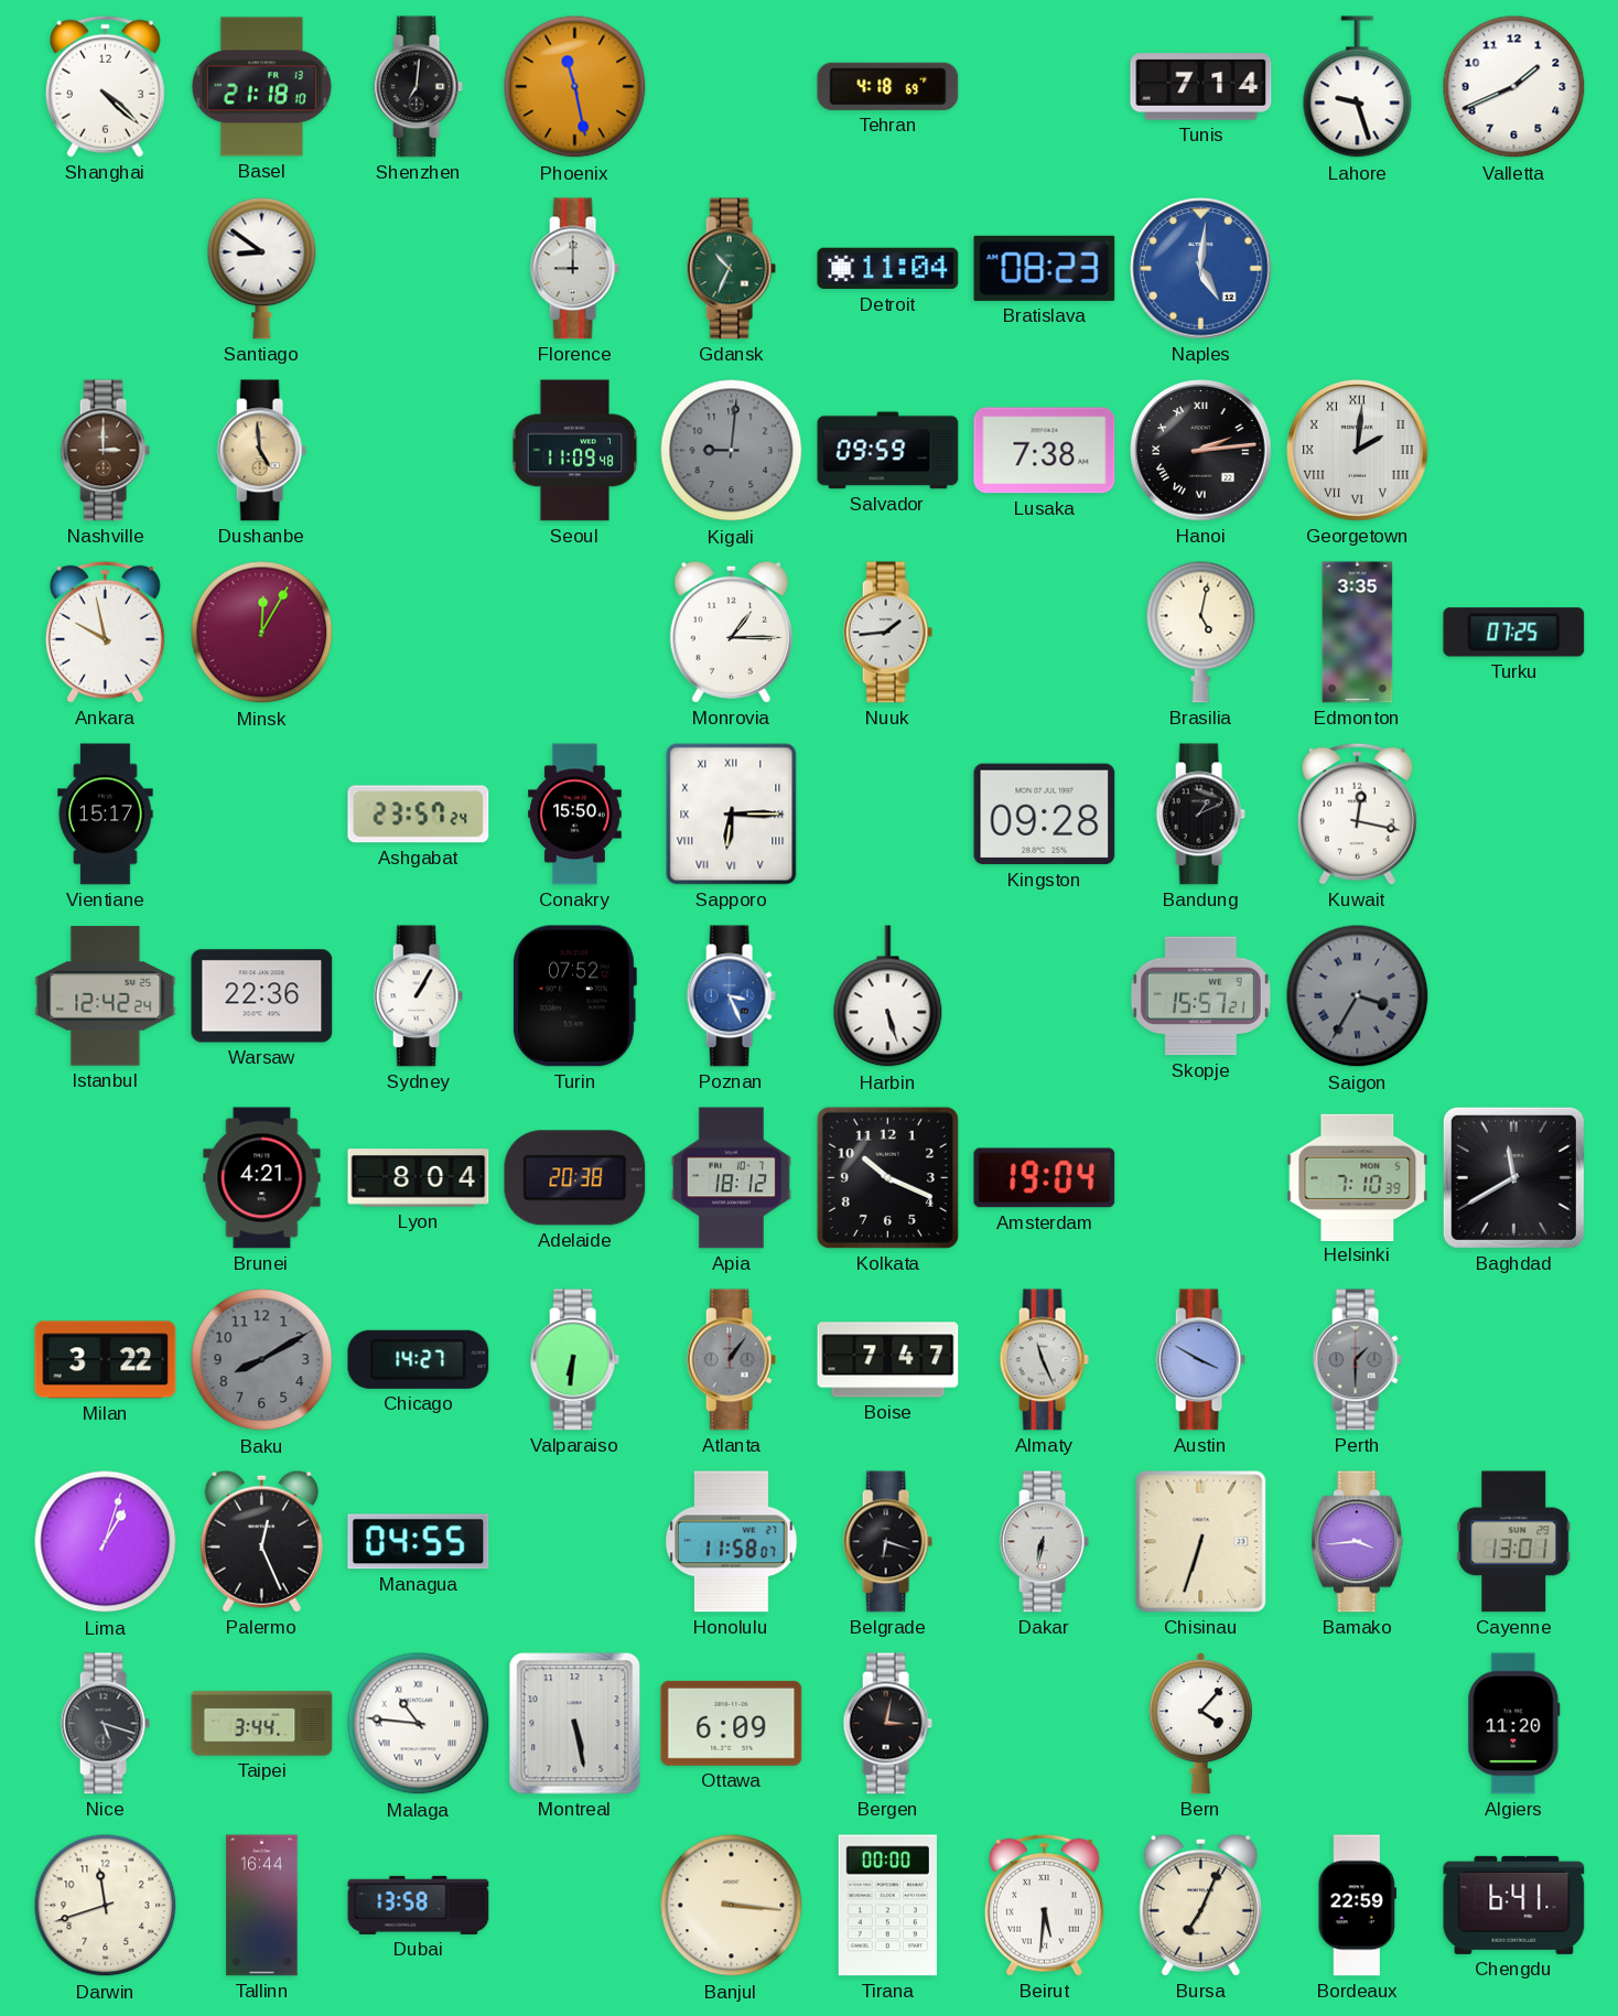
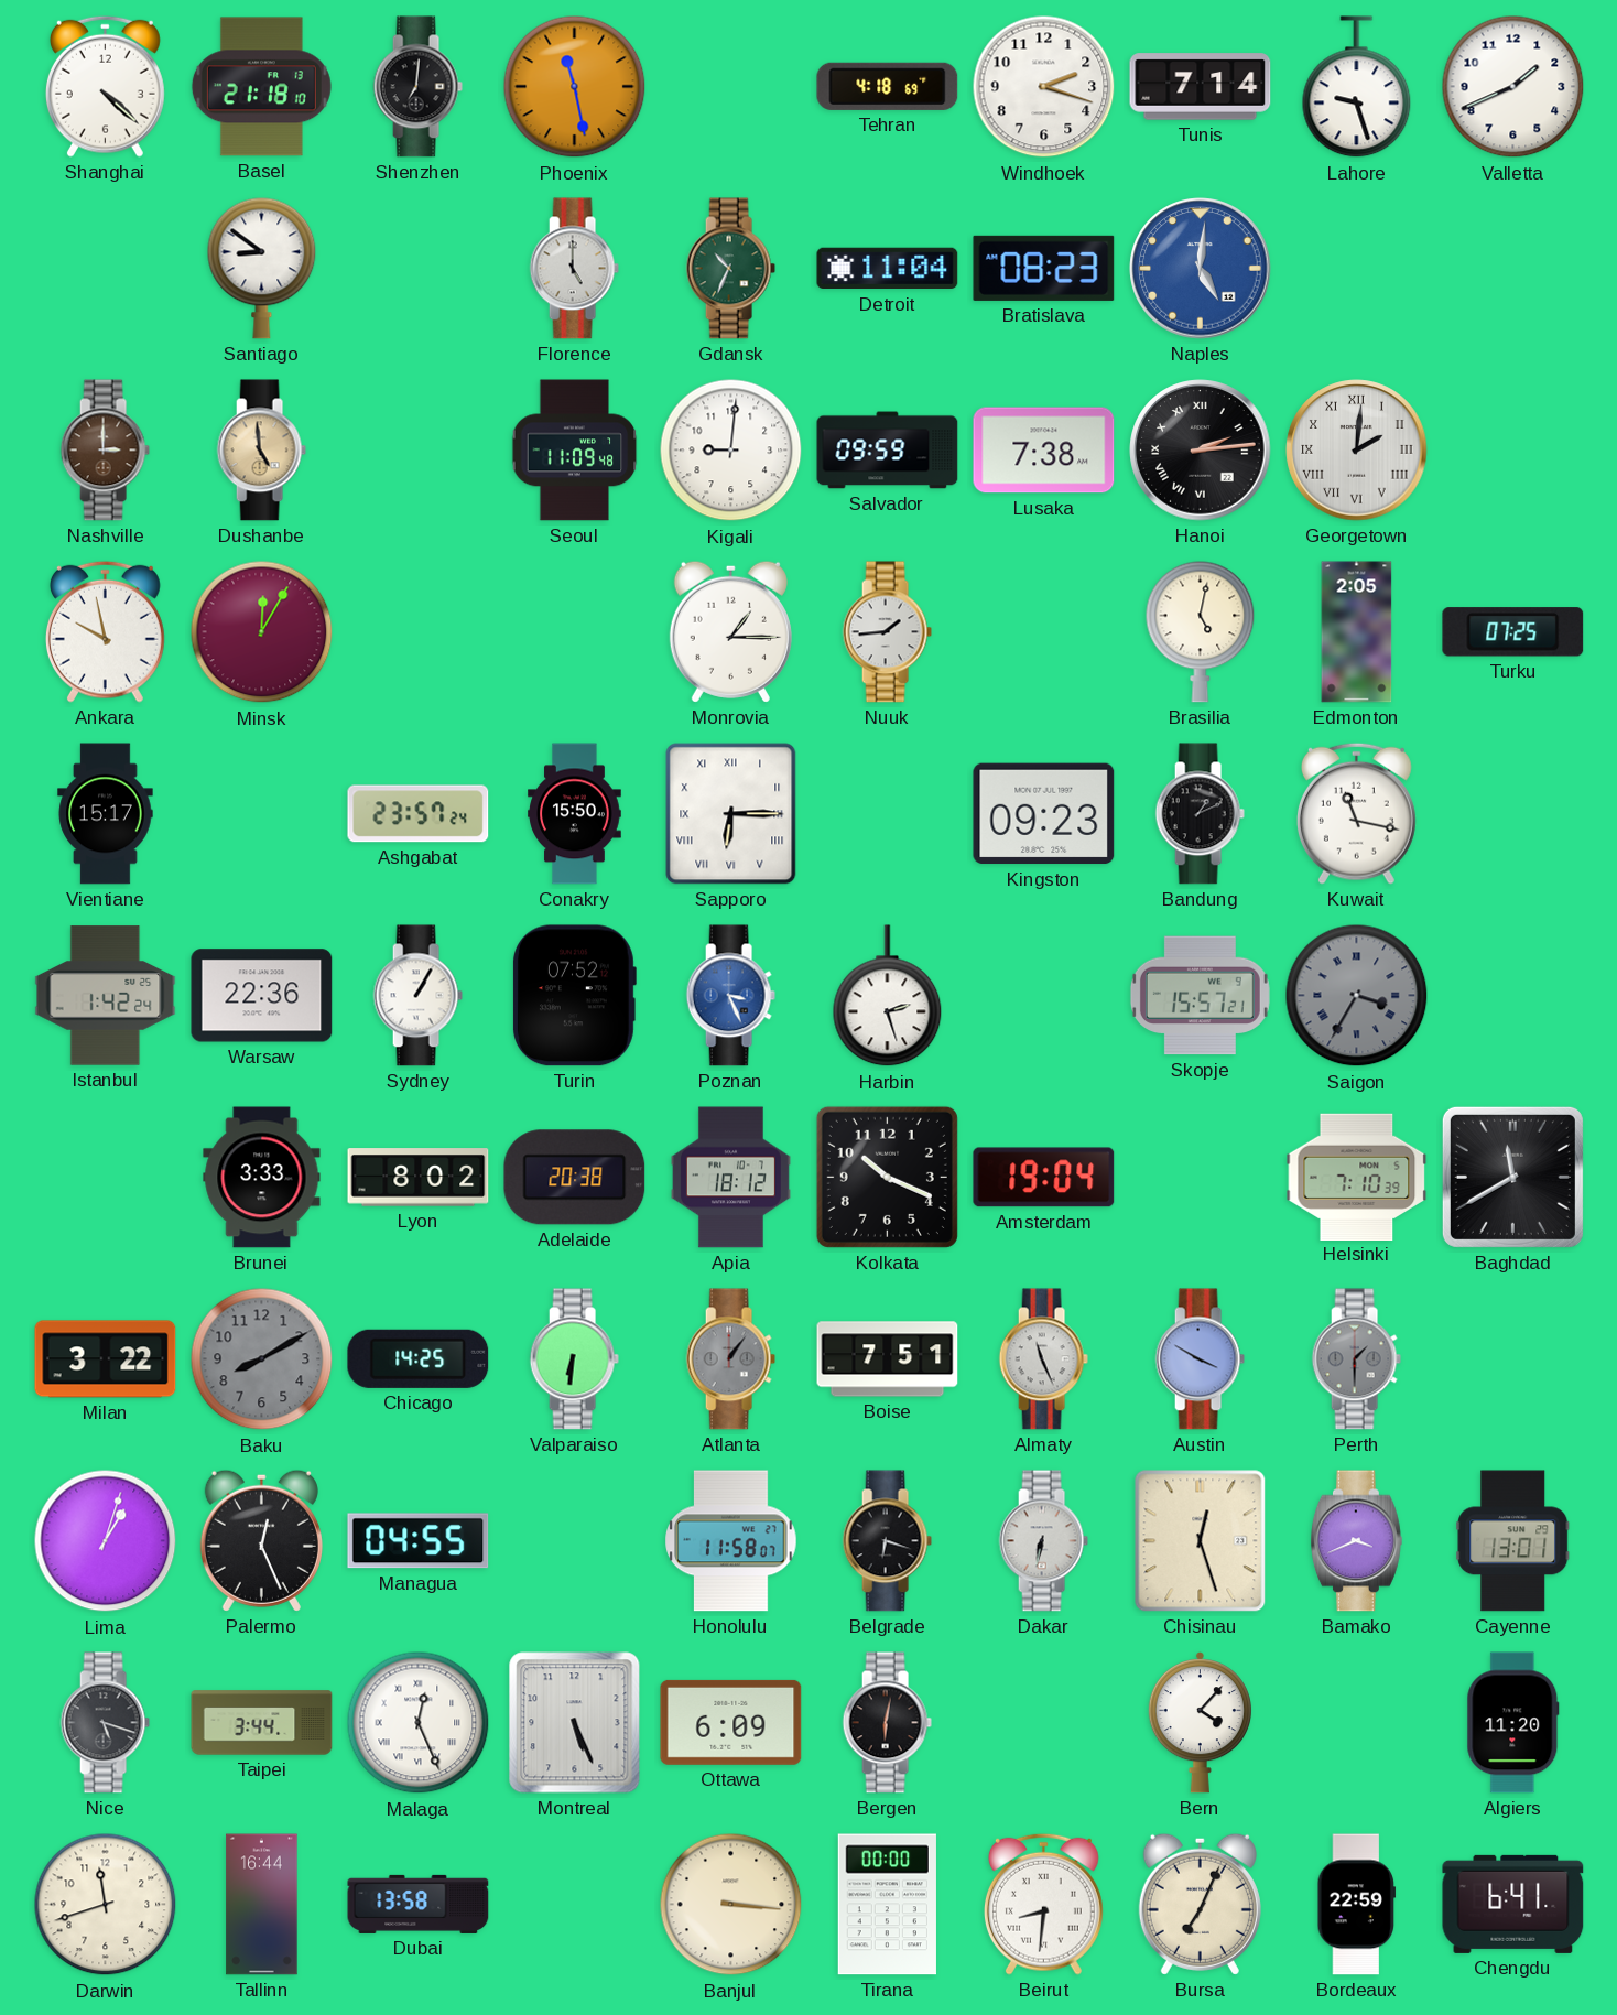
Windhoek: none -> 2:18
Florence: 9:00 -> 5:00
Kigali dial: grey -> white
Edmonton: 3:35 -> 2:05
Kingston: 09:28 -> 09:23
Kuwait: 12:17 -> 11:17
Istanbul: 12:42 -> 1:42
Harbin: 5:27 -> 2:27
Brunei: 4:21 -> 3:33
Lyon: 8:04 -> 8:02
Chicago: 14:27 -> 14:25
Boise: 7:47 -> 7:51
Chisinau: 6:33 -> 12:27
Bamako: 3:44 -> 3:41
Malaga: 10:46 -> 12:26
Montreal: 5:28 -> 5:26
Bergen: 3:02 -> 6:02
Beirut: 5:31 -> 8:31
